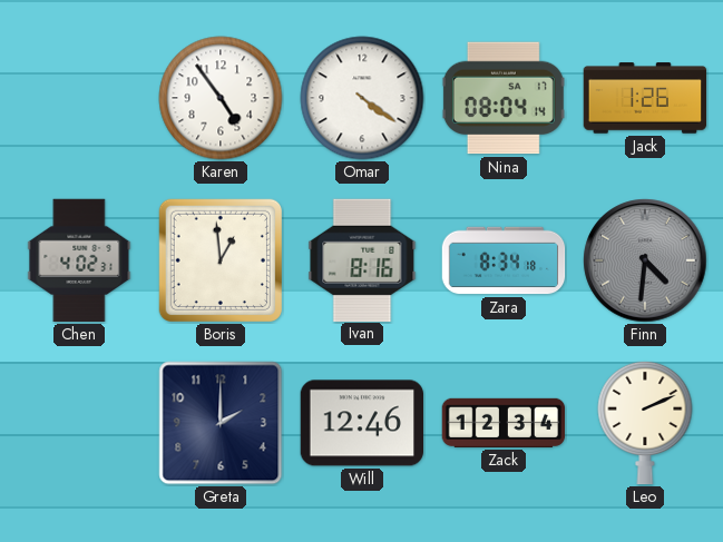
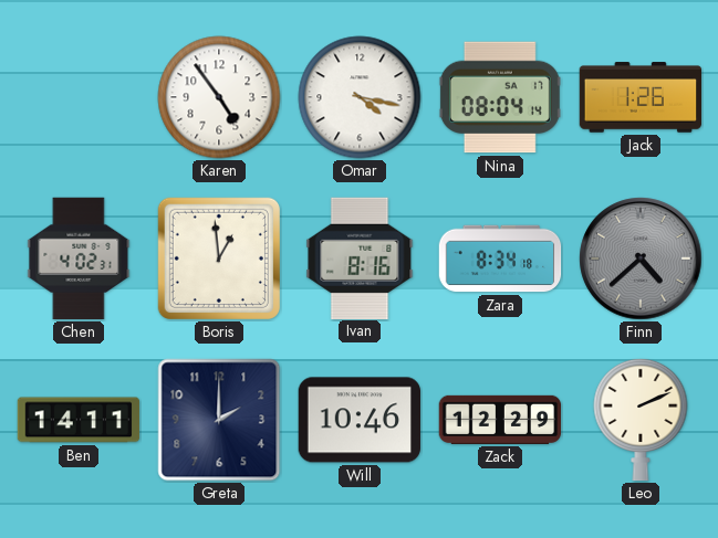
Omar: 4:21 -> 4:17
Finn: 4:31 -> 4:38
Ben: none -> 14:11
Will: 12:46 -> 10:46
Zack: 12:34 -> 12:29
